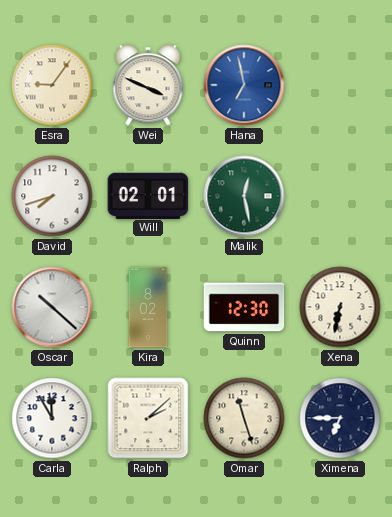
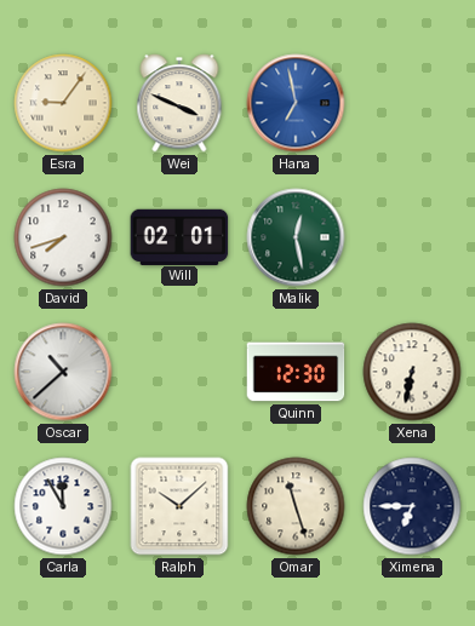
Oscar: 10:22 -> 10:38
Kira: 8:02 -> none
Ralph: 2:08 -> 10:08
